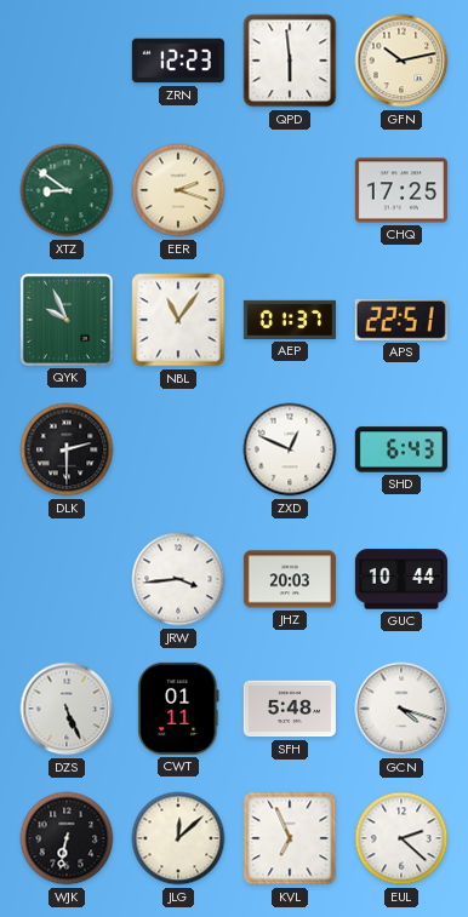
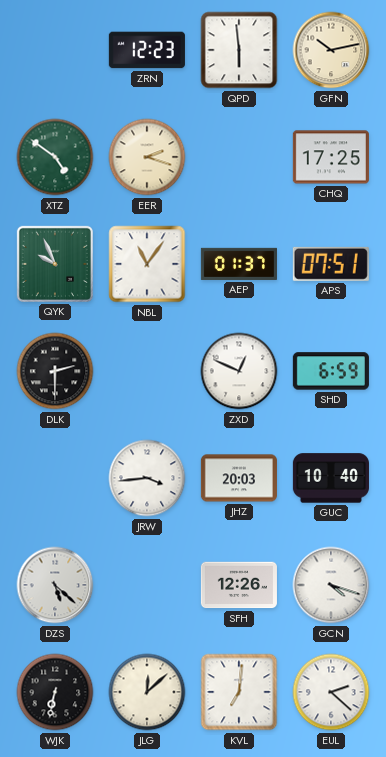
XTZ: 8:51 -> 4:51
APS: 22:51 -> 07:51
SHD: 6:43 -> 6:59
GUC: 10:44 -> 10:40
DZS: 5:26 -> 5:22
CWT: 01:11 -> none
SFH: 5:48 -> 12:26
KVL: 6:56 -> 7:01
